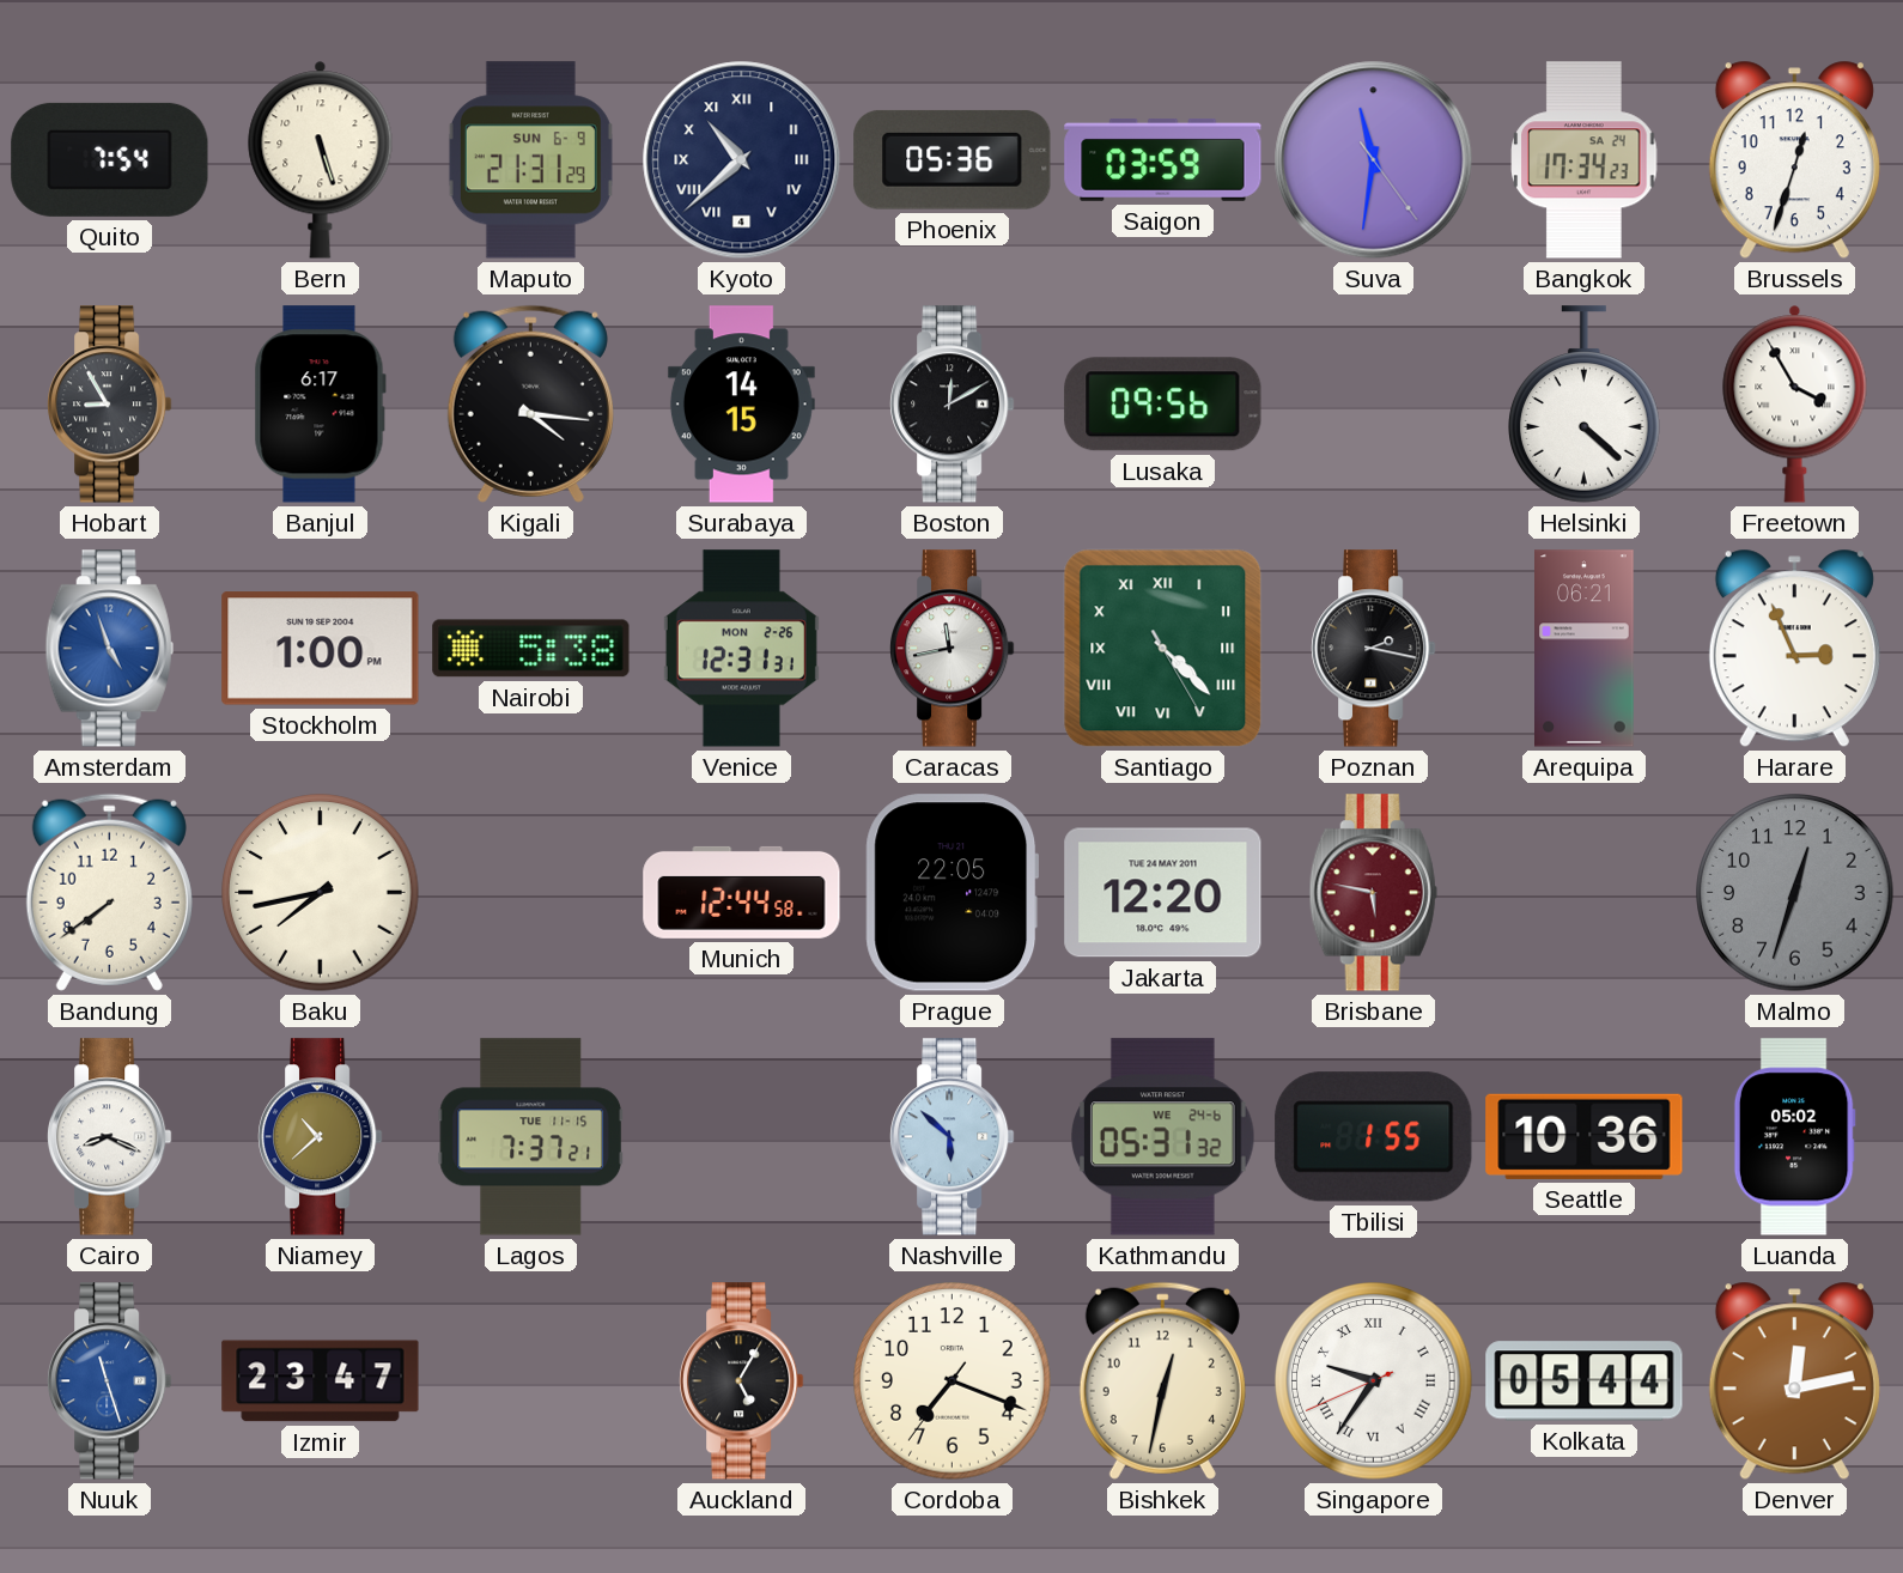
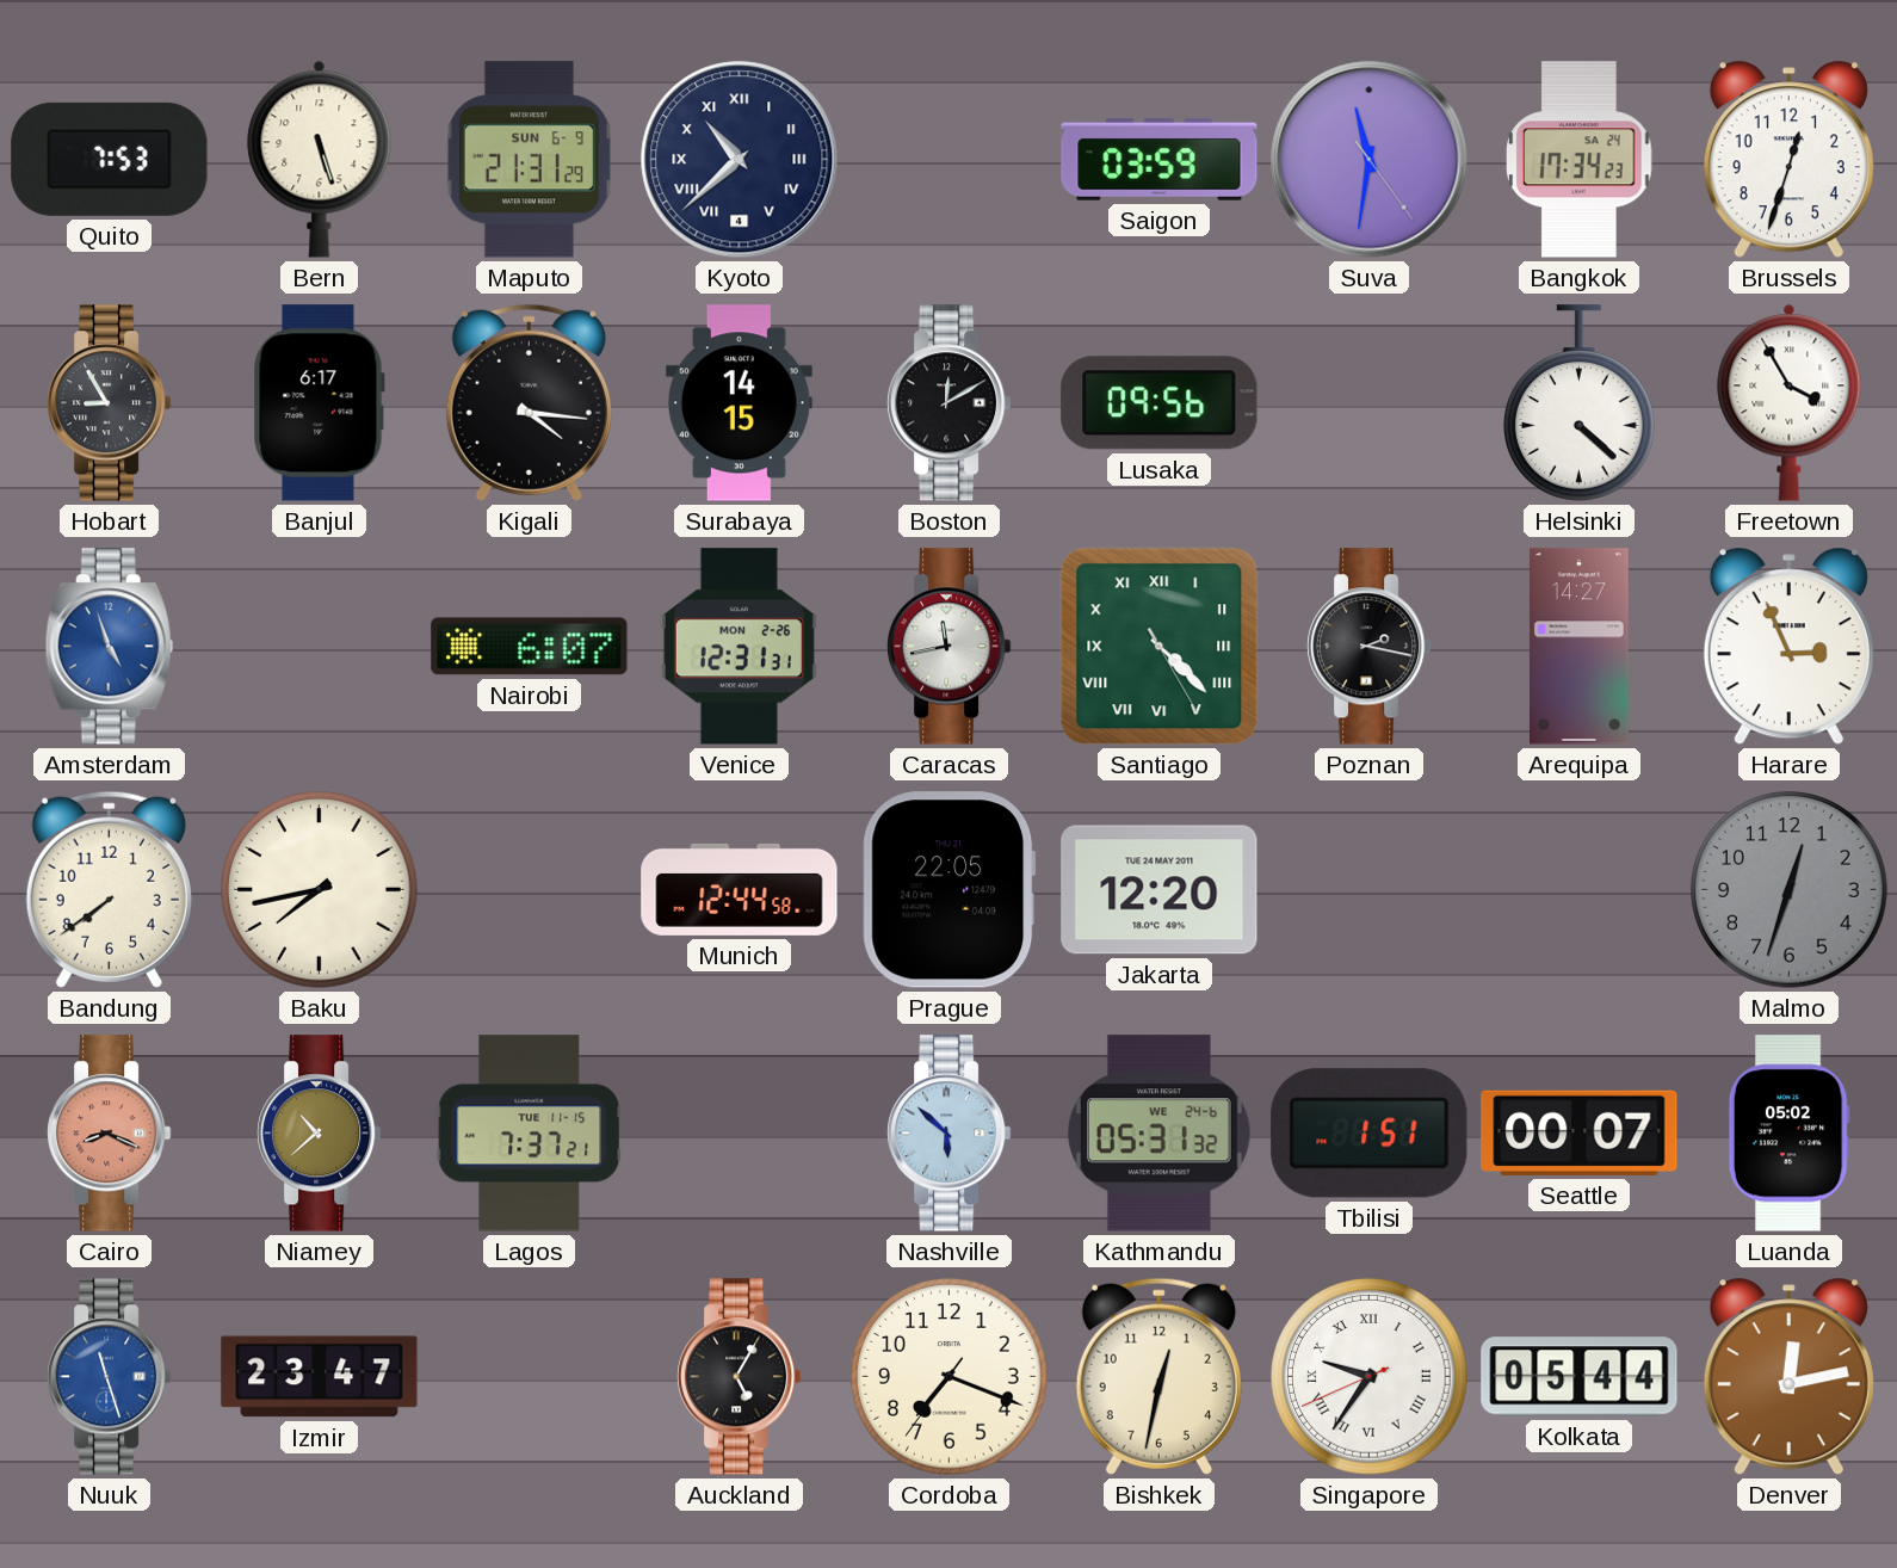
Quito: 7:54 -> 7:53
Phoenix: 05:36 -> none
Stockholm: 1:00 -> none
Nairobi: 5:38 -> 6:07
Arequipa: 06:21 -> 14:27
Brisbane: 5:47 -> none
Cairo dial: white -> salmon
Tbilisi: 1:55 -> 1:51
Seattle: 10:36 -> 00:07
